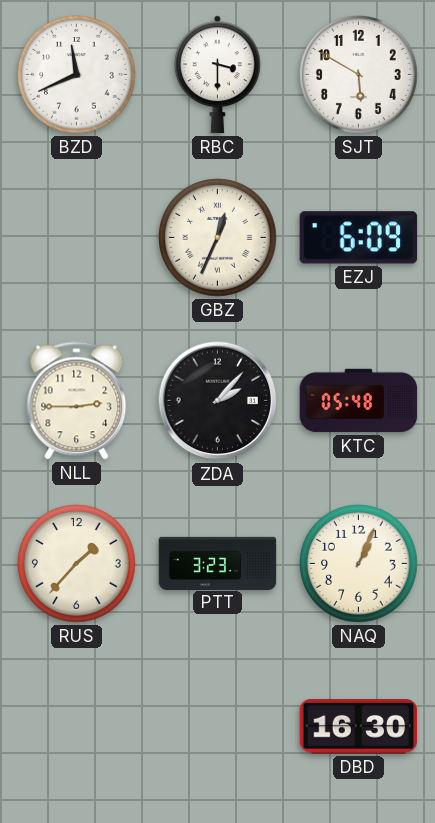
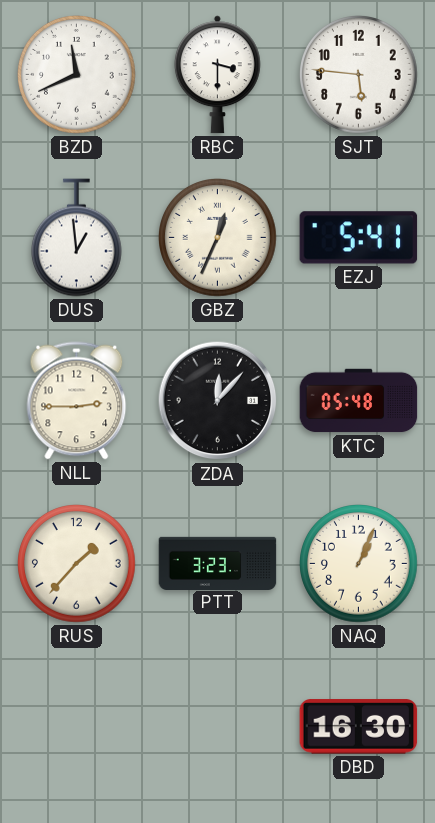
SJT: 5:50 -> 5:46
DUS: none -> 12:59
EZJ: 6:09 -> 5:41
ZDA: 2:07 -> 12:07
